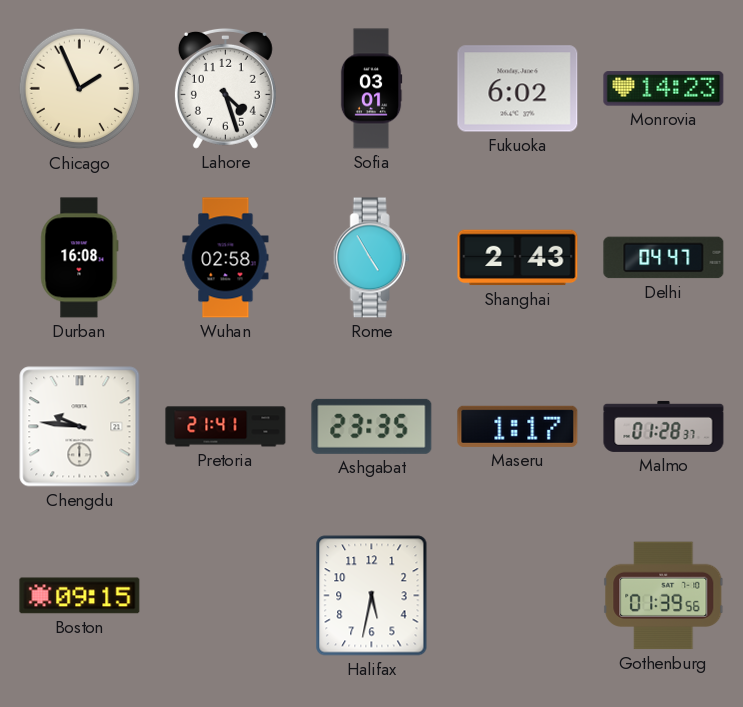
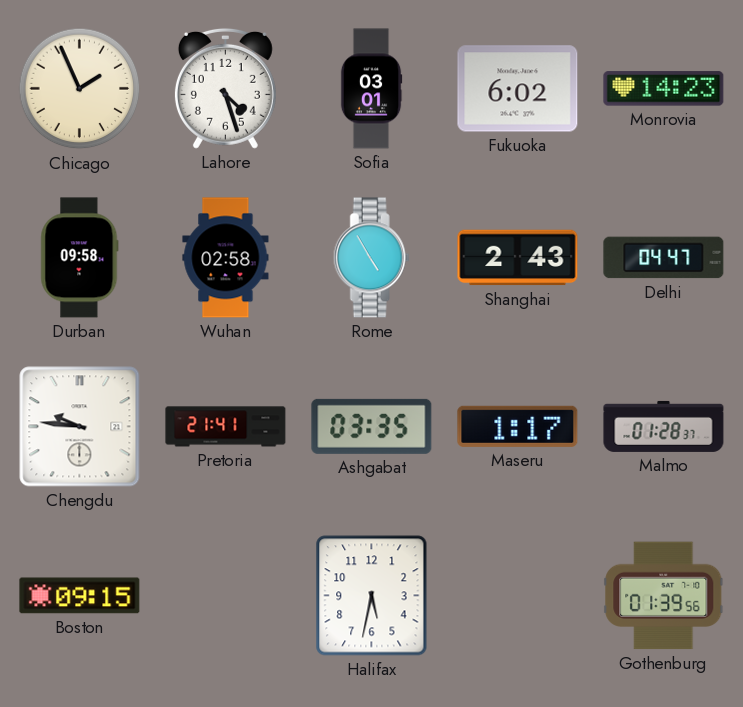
Durban: 16:08 -> 09:58
Ashgabat: 23:35 -> 03:35
